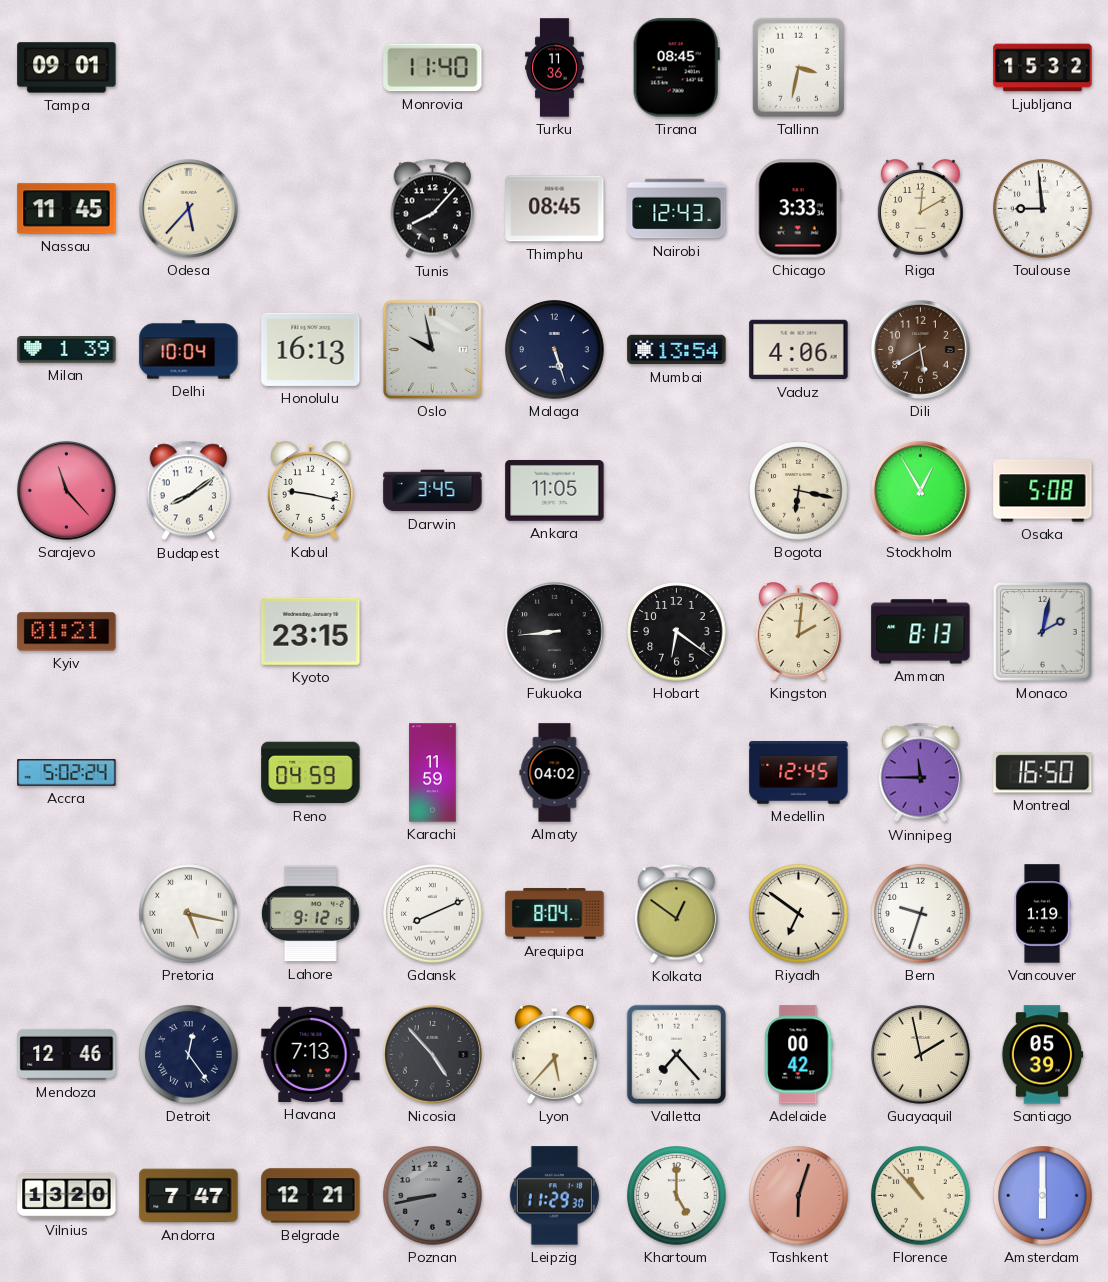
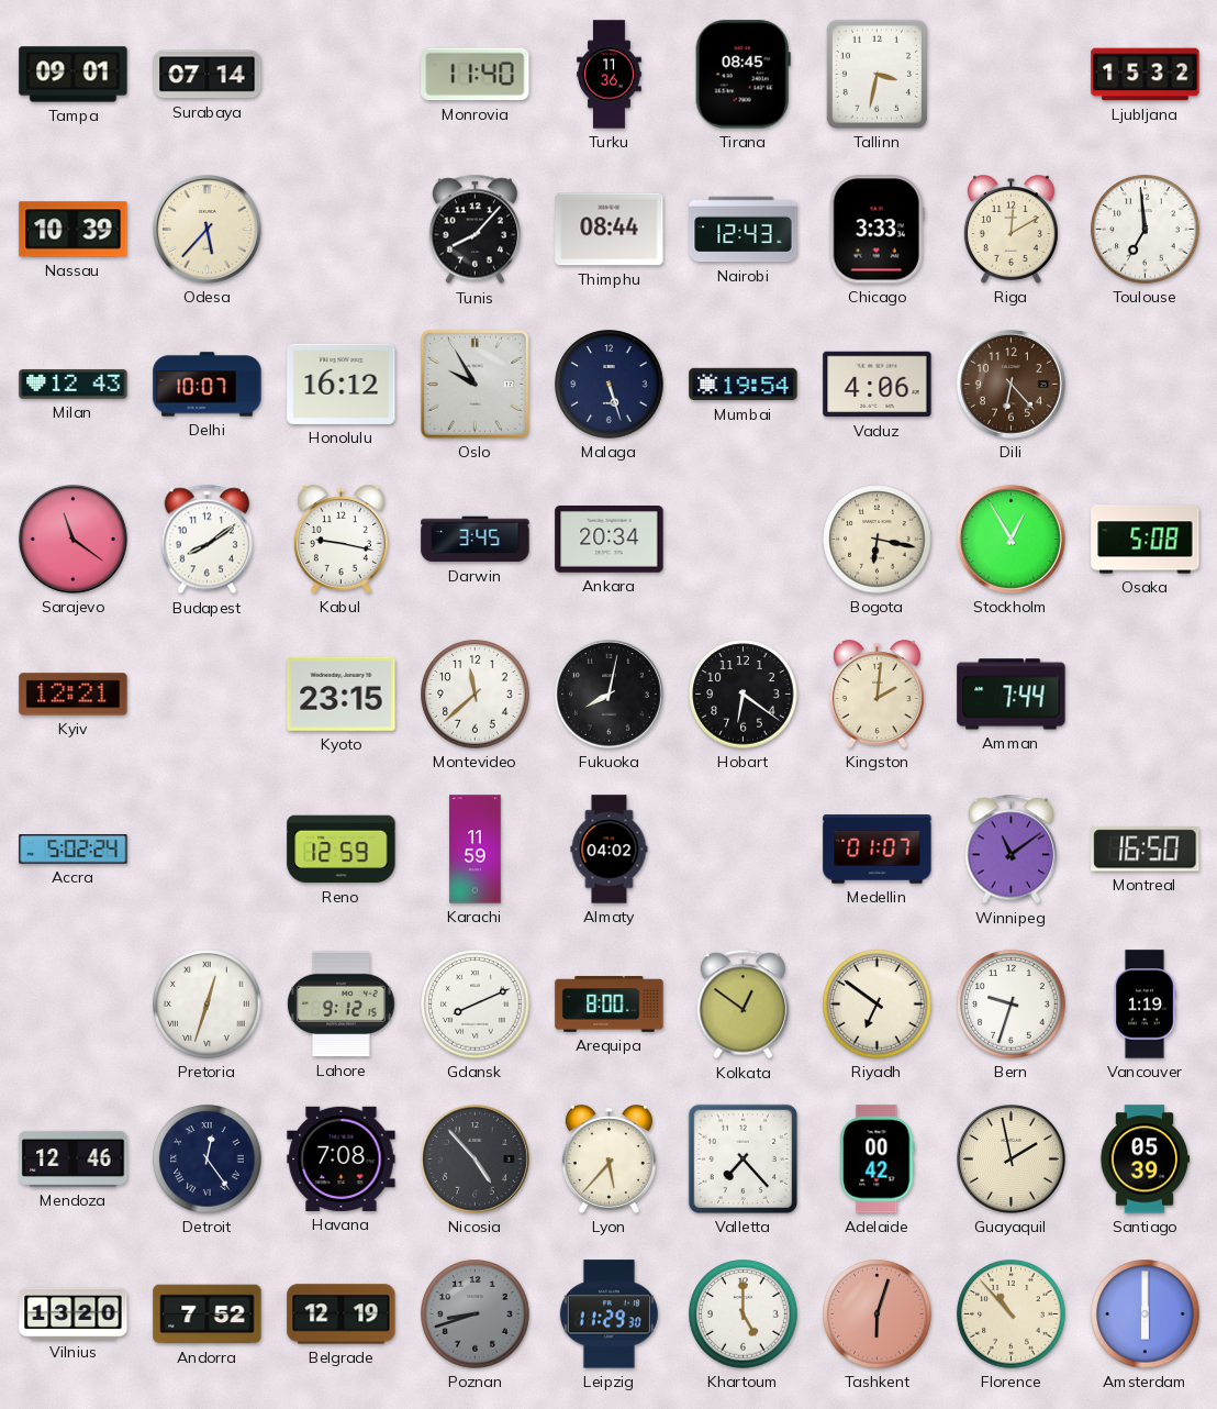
Surabaya: none -> 07:14
Nassau: 11:45 -> 10:39
Thimphu: 08:45 -> 08:44
Toulouse: 8:59 -> 6:59
Milan: 1:39 -> 12:43
Delhi: 10:04 -> 10:07
Honolulu: 16:13 -> 16:12
Oslo: 9:58 -> 9:55
Mumbai: 13:54 -> 19:54
Dili: 5:40 -> 6:23
Sarajevo: 11:23 -> 11:21
Ankara: 11:05 -> 20:34
Kyiv: 01:21 -> 12:21
Montevideo: none -> 11:38
Fukuoka: 8:44 -> 8:02
Amman: 8:13 -> 7:44
Monaco: 2:02 -> none
Reno: 04:59 -> 12:59
Medellin: 12:45 -> 01:07
Winnipeg: 11:45 -> 11:09
Pretoria: 5:17 -> 12:33
Arequipa: 8:04 -> 8:00
Havana: 7:13 -> 7:08
Andorra: 7:47 -> 7:52
Belgrade: 12:21 -> 12:19
Poznan: 8:43 -> 8:42
